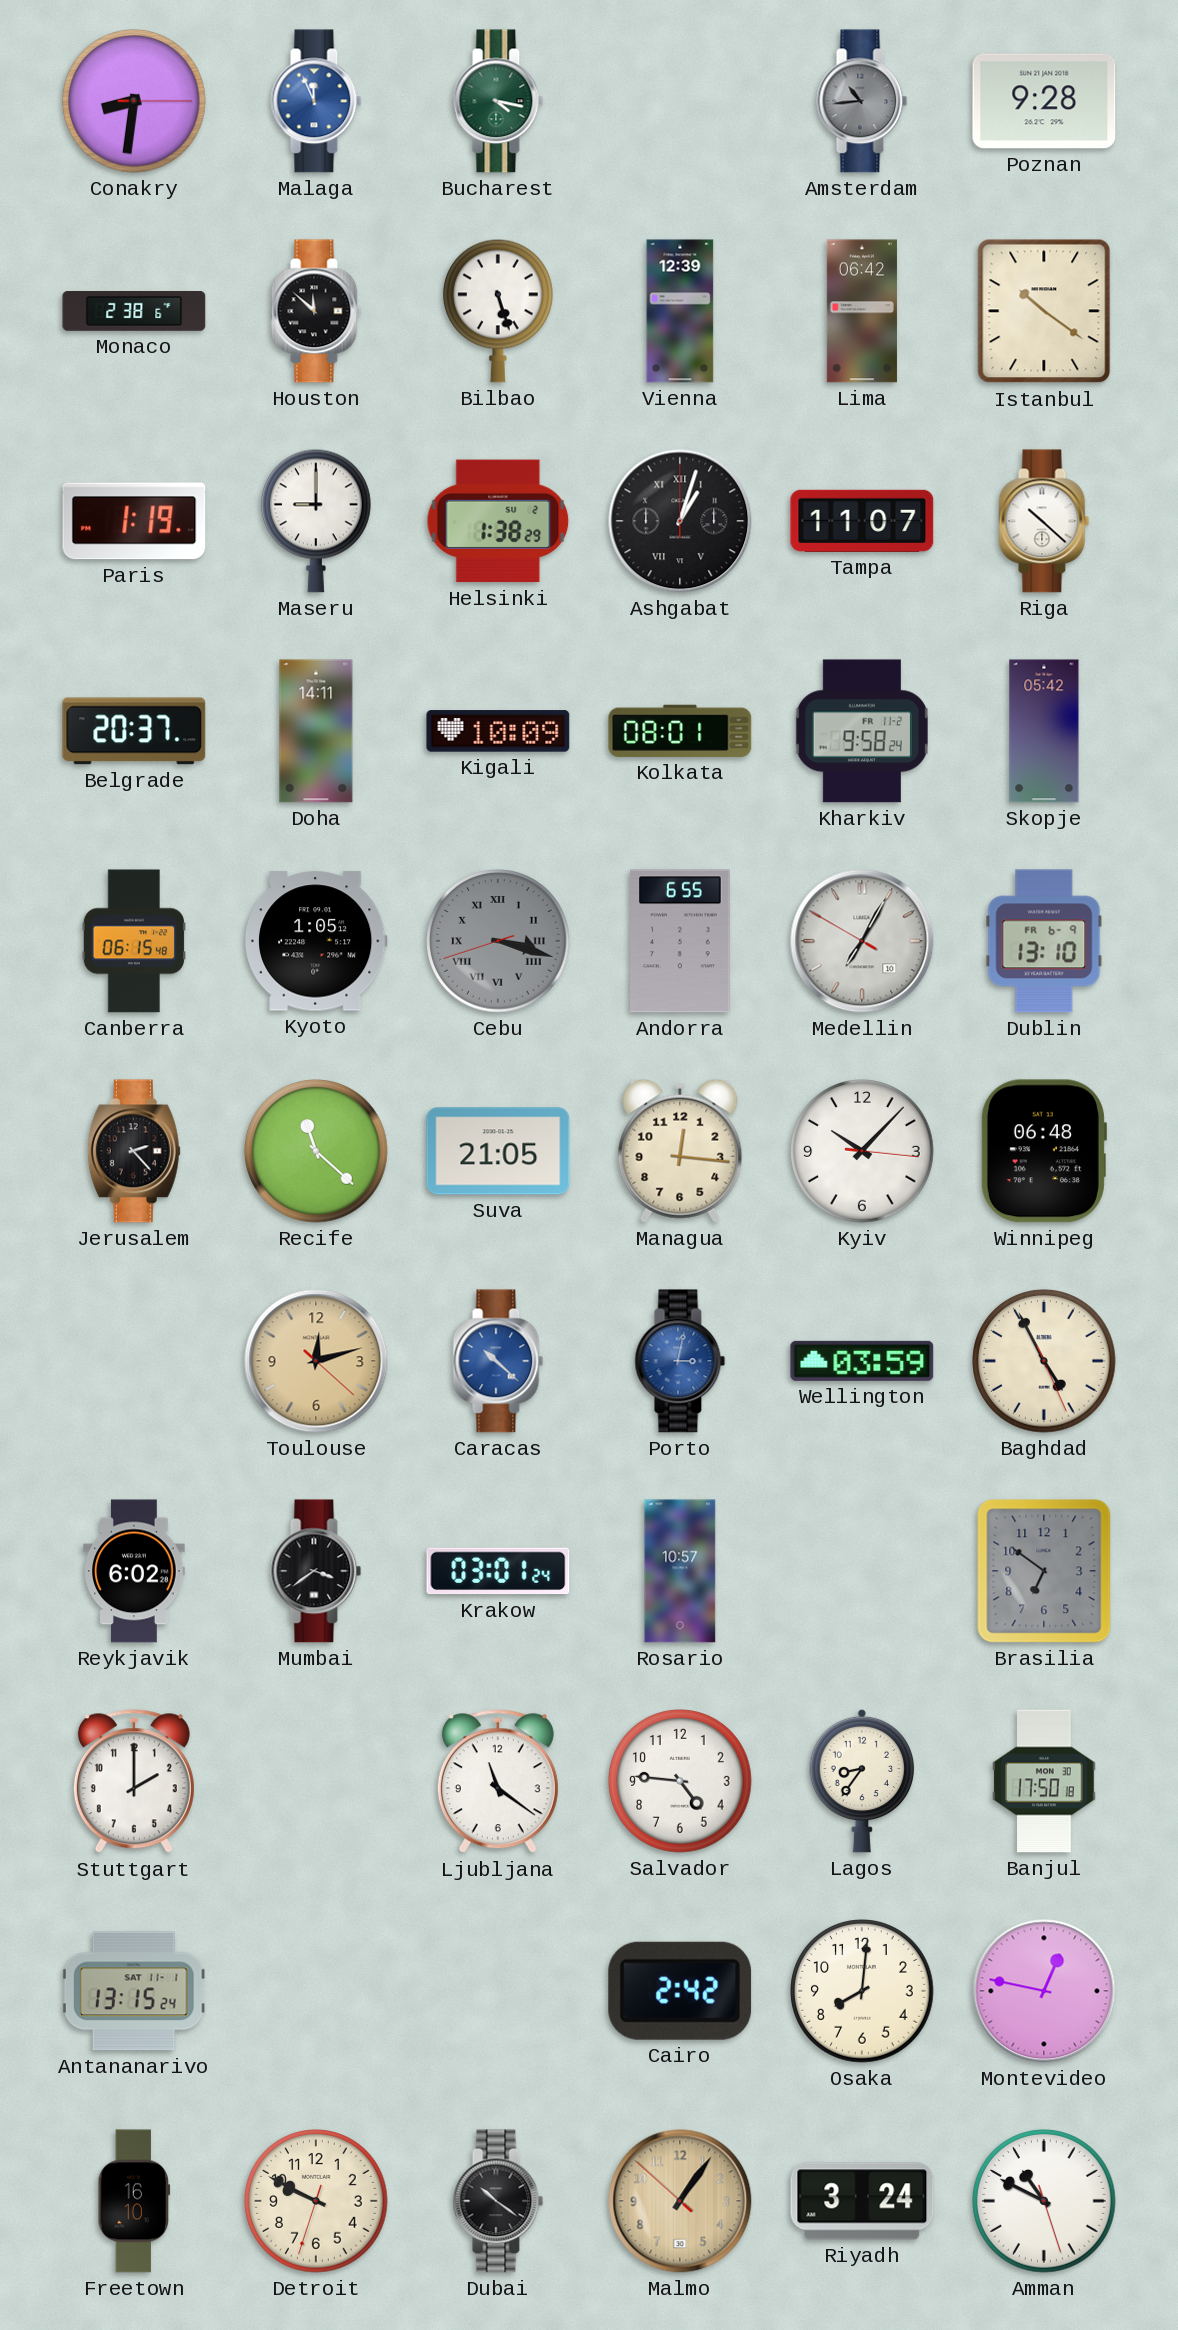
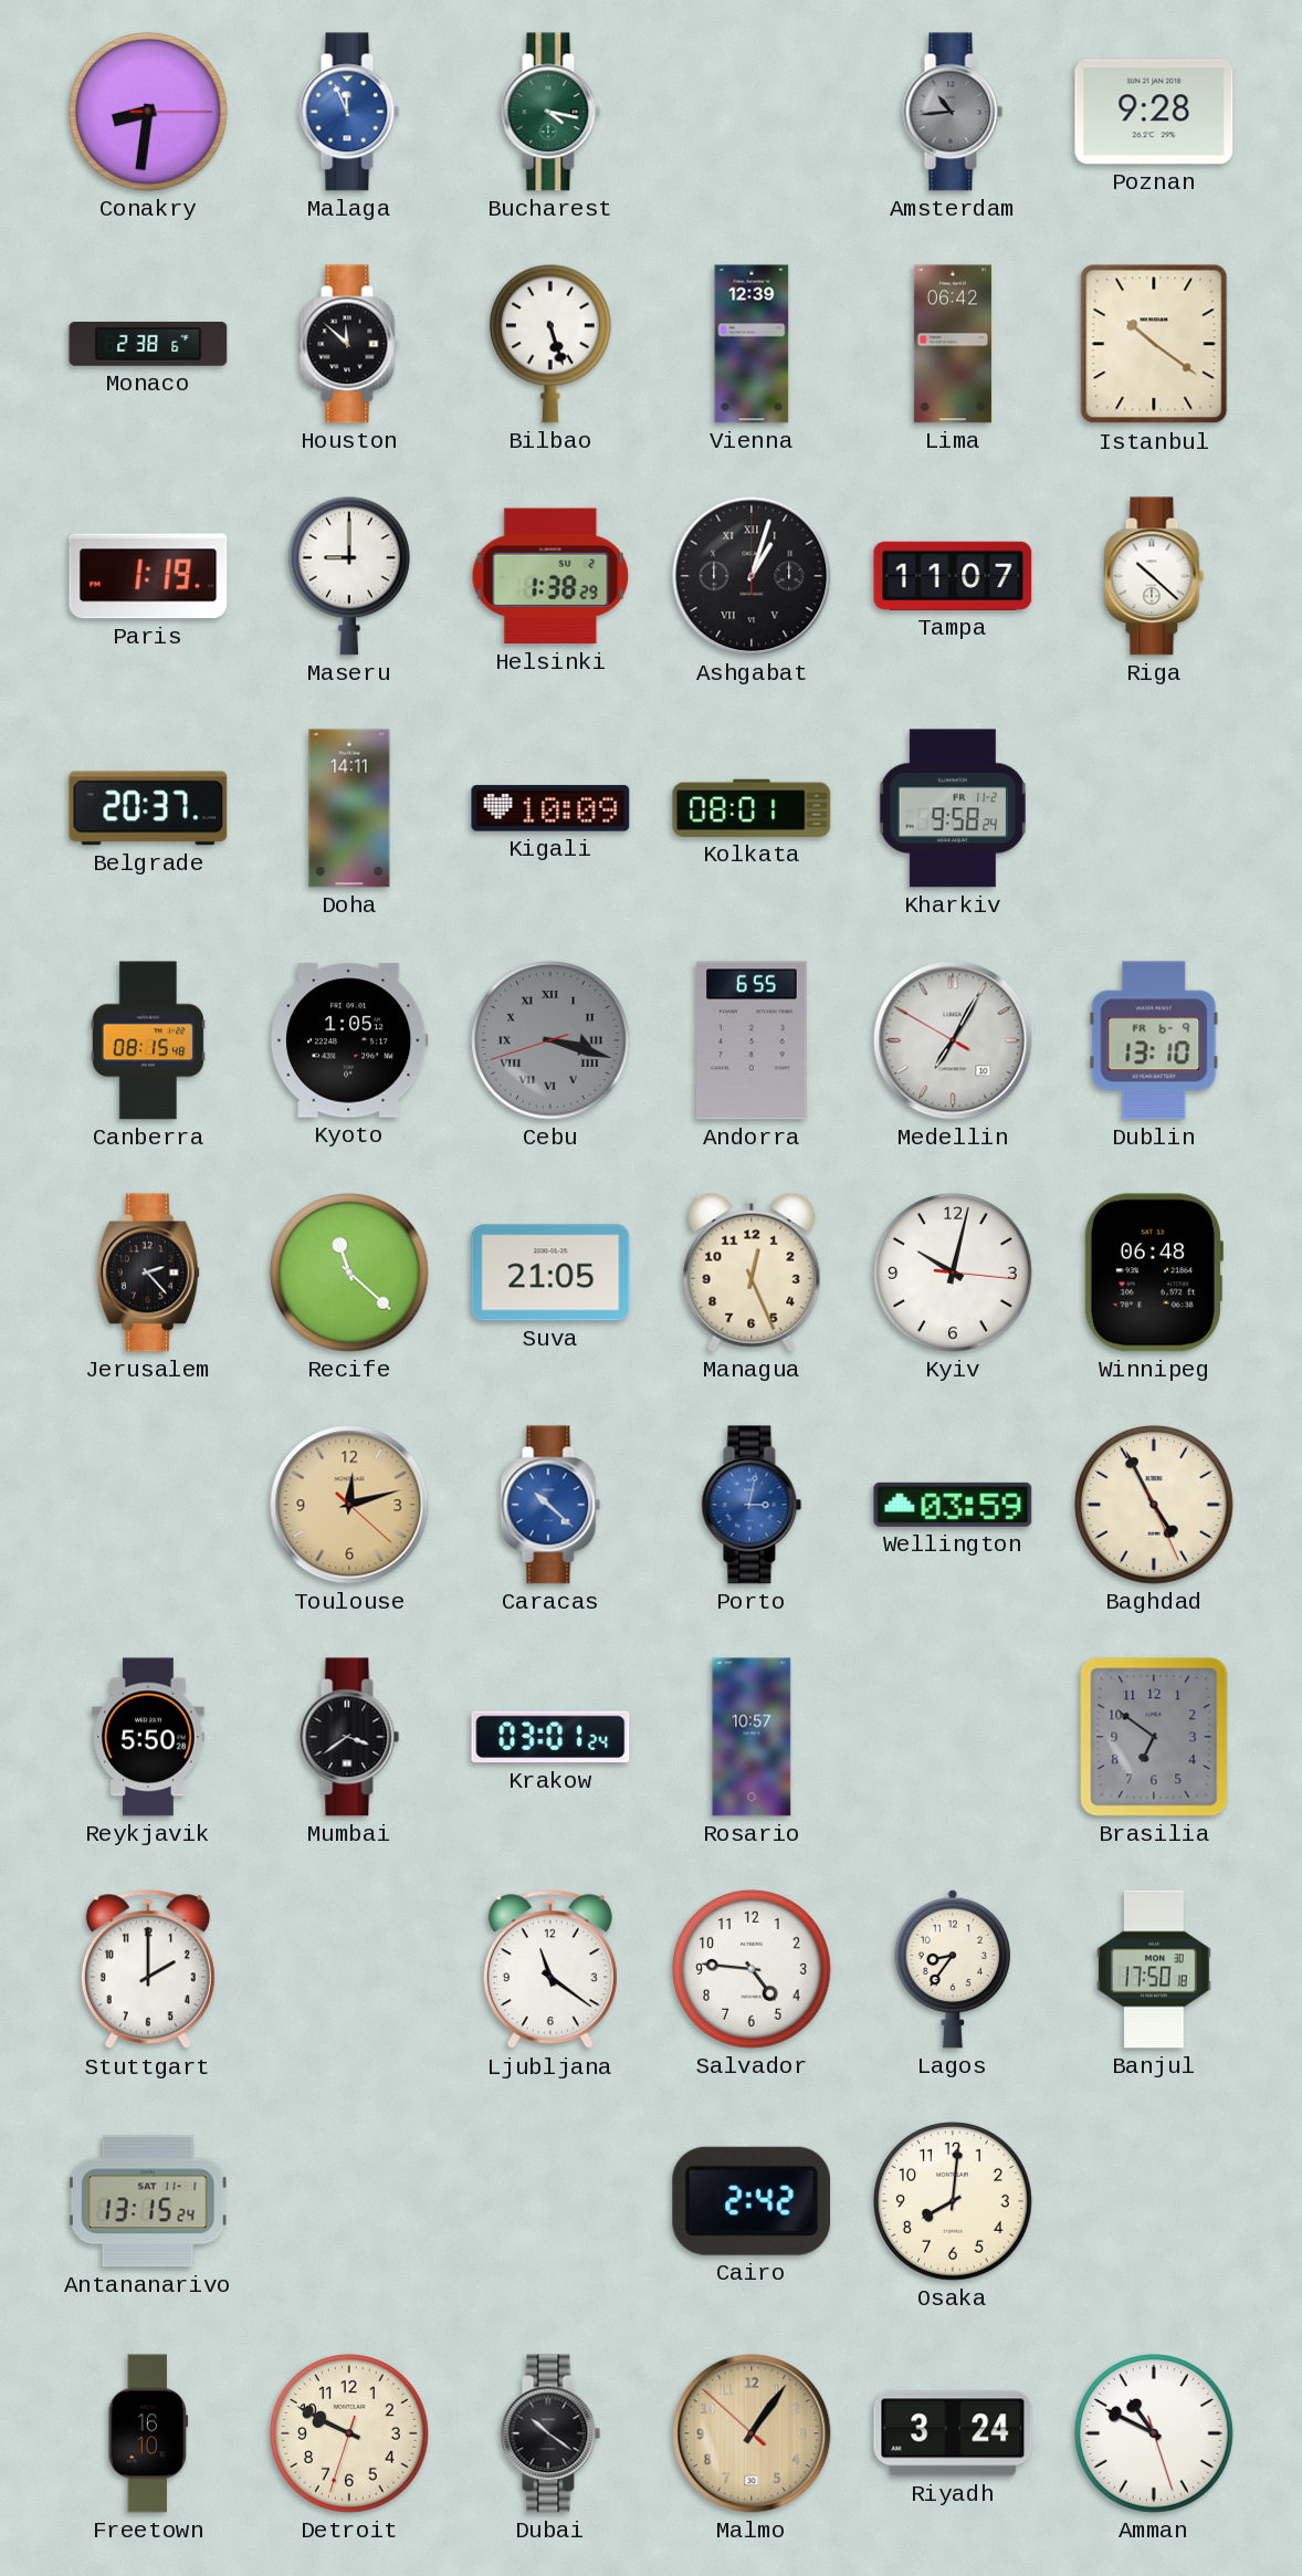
Skopje: 05:42 -> none
Canberra: 06:15 -> 08:15
Managua: 12:16 -> 12:26
Kyiv: 10:07 -> 10:02
Reykjavik: 6:02 -> 5:50
Montevideo: 12:47 -> none
